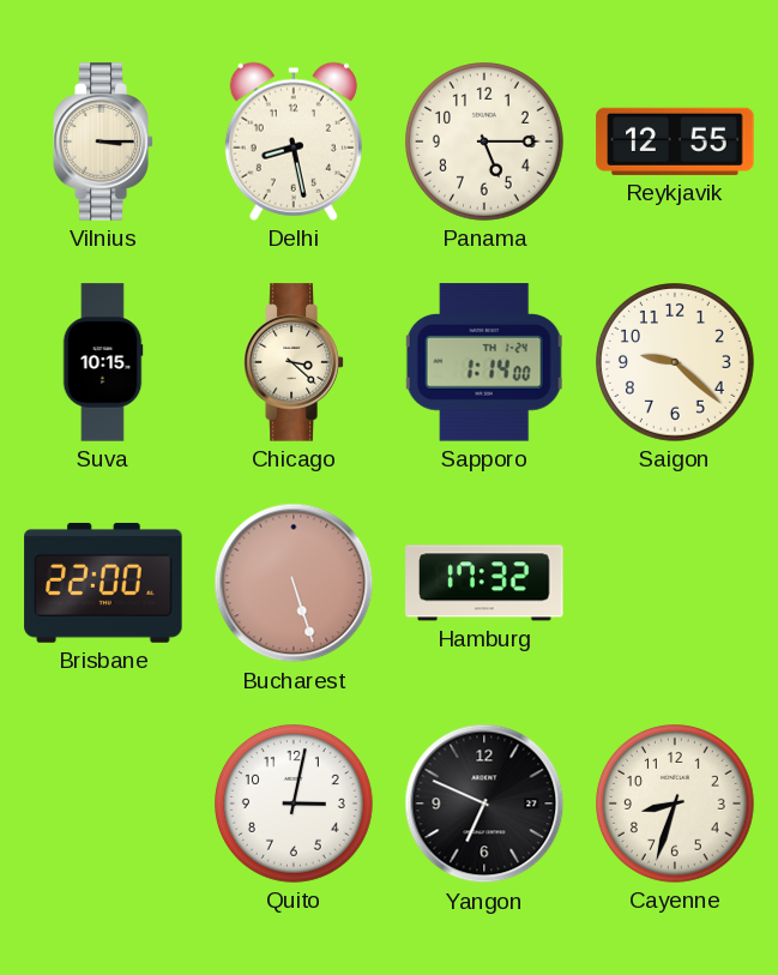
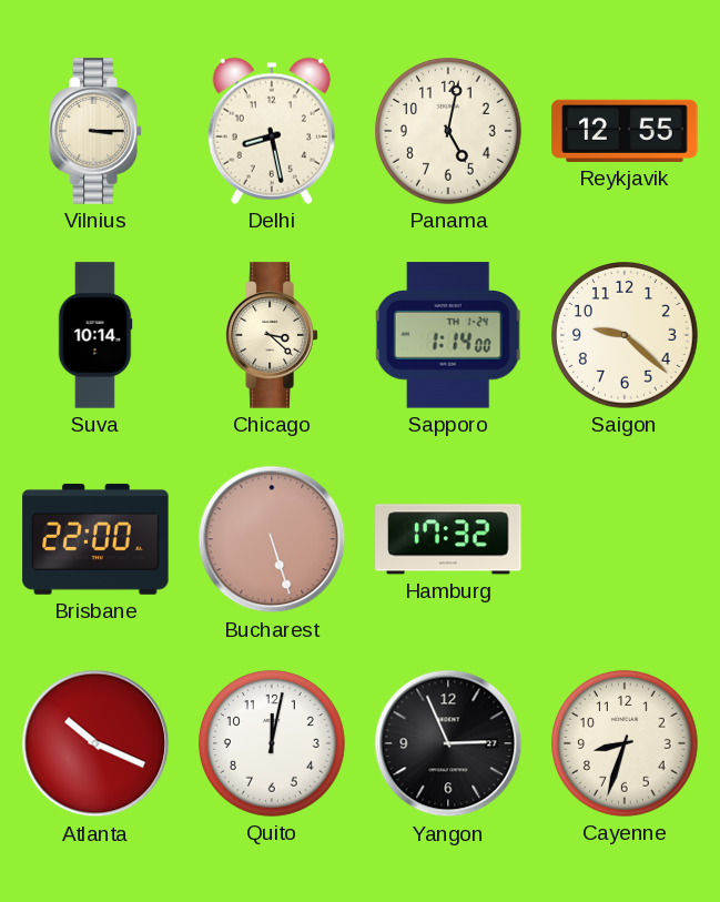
Panama: 5:15 -> 5:02
Suva: 10:15 -> 10:14
Atlanta: none -> 10:19
Quito: 3:02 -> 12:02
Yangon: 6:49 -> 2:56
